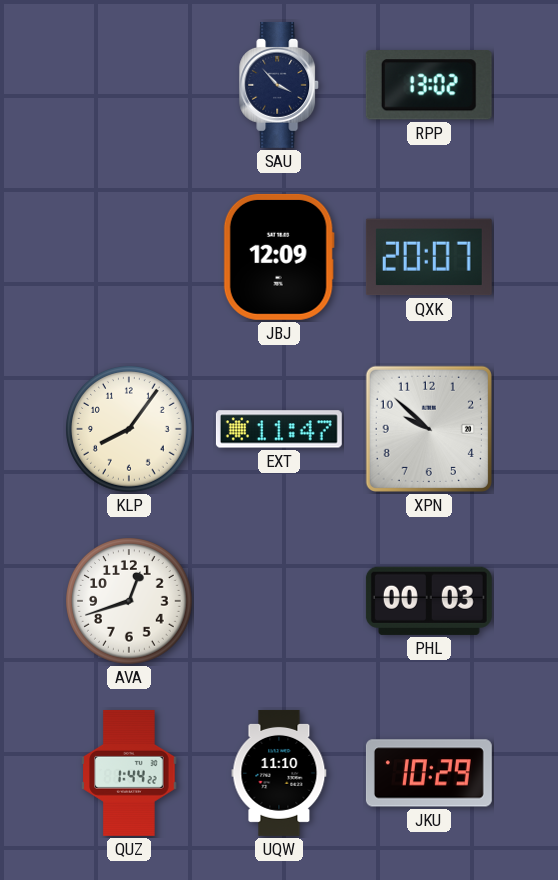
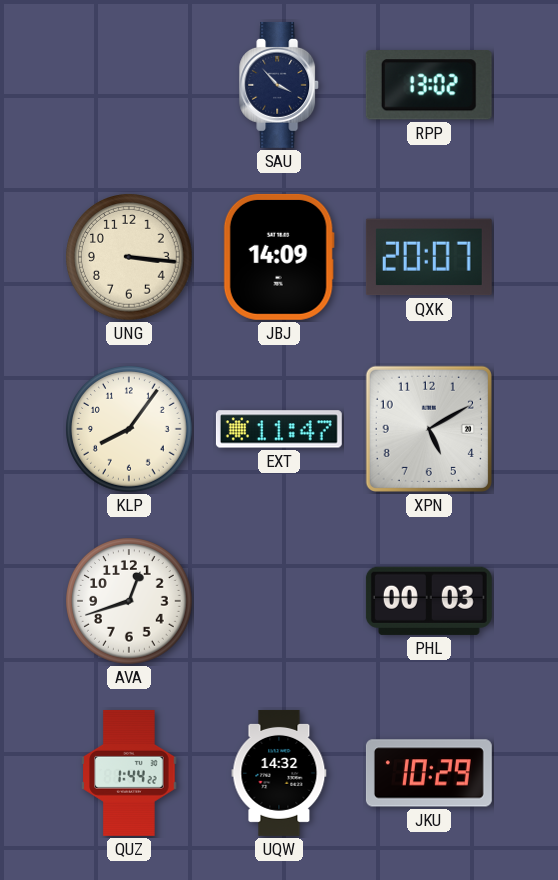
UNG: none -> 3:16
JBJ: 12:09 -> 14:09
XPN: 9:52 -> 5:10
UQW: 11:10 -> 14:32
